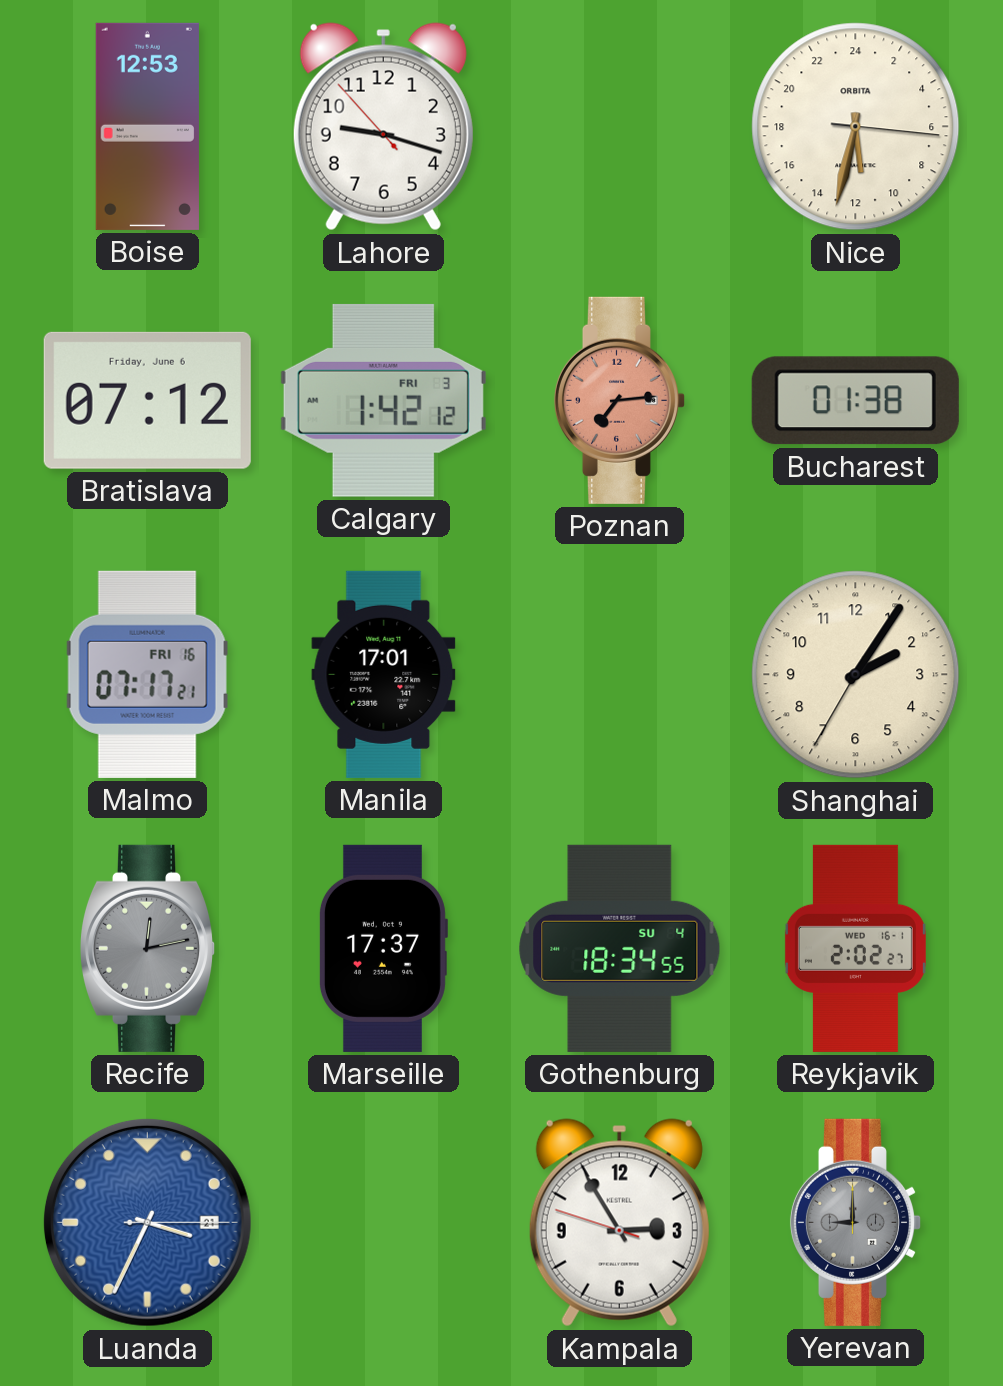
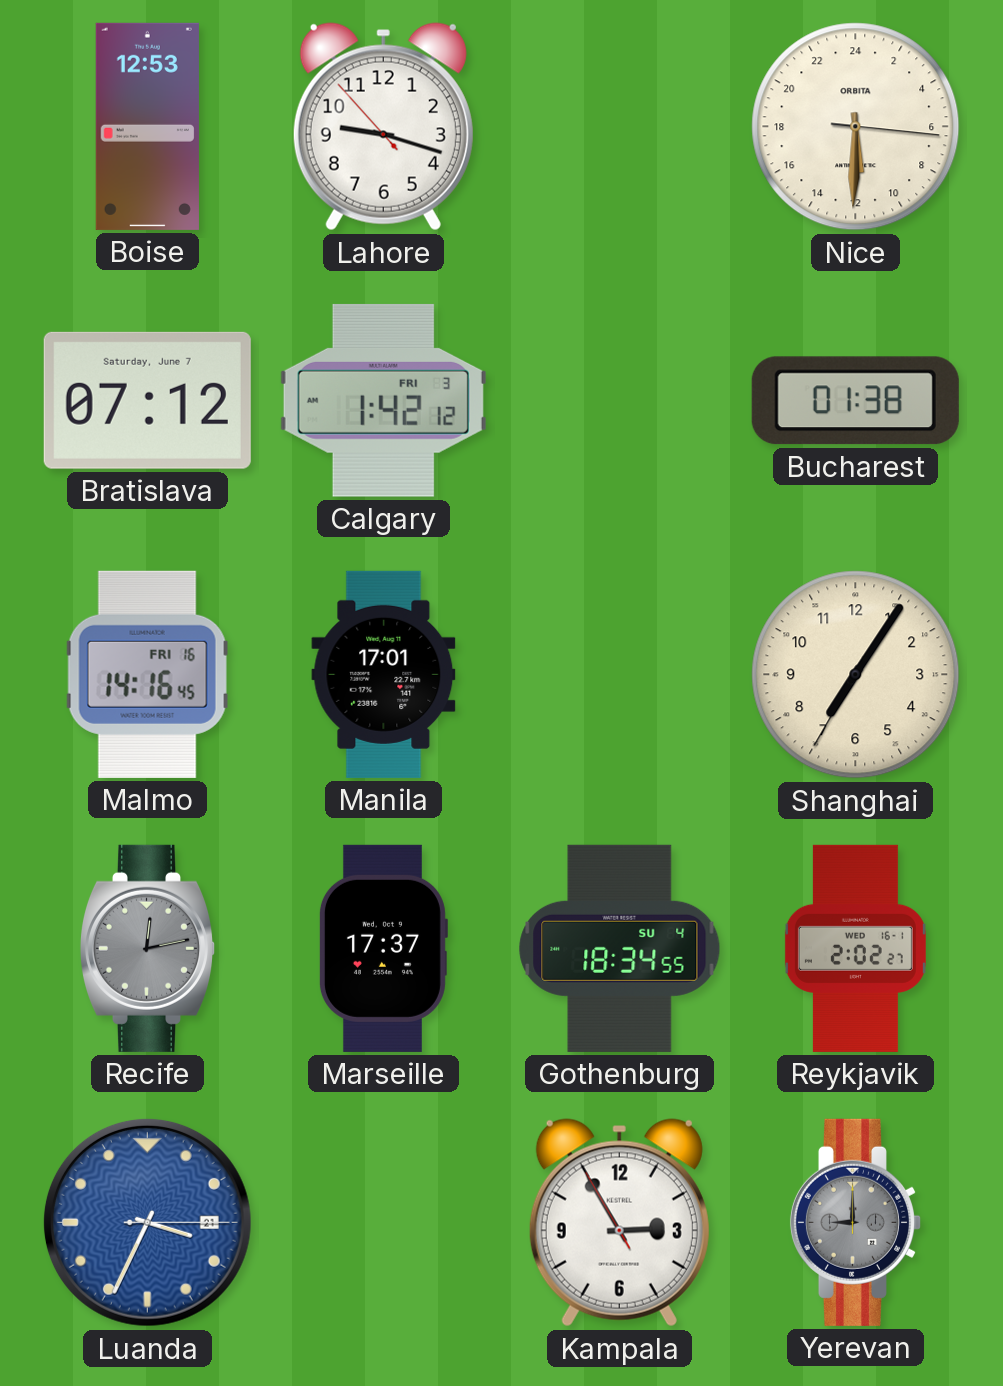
Nice: 11:32 -> 11:30
Bratislava date: Friday, June 6 -> Saturday, June 7
Poznan: 7:14 -> none
Malmo: 07:17 -> 14:16
Shanghai: 2:05 -> 7:05
Kampala: 2:54:48 -> 2:54:55
